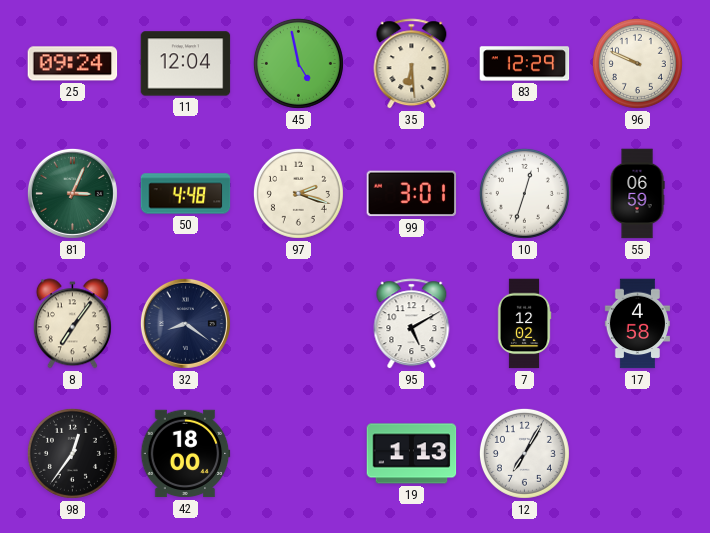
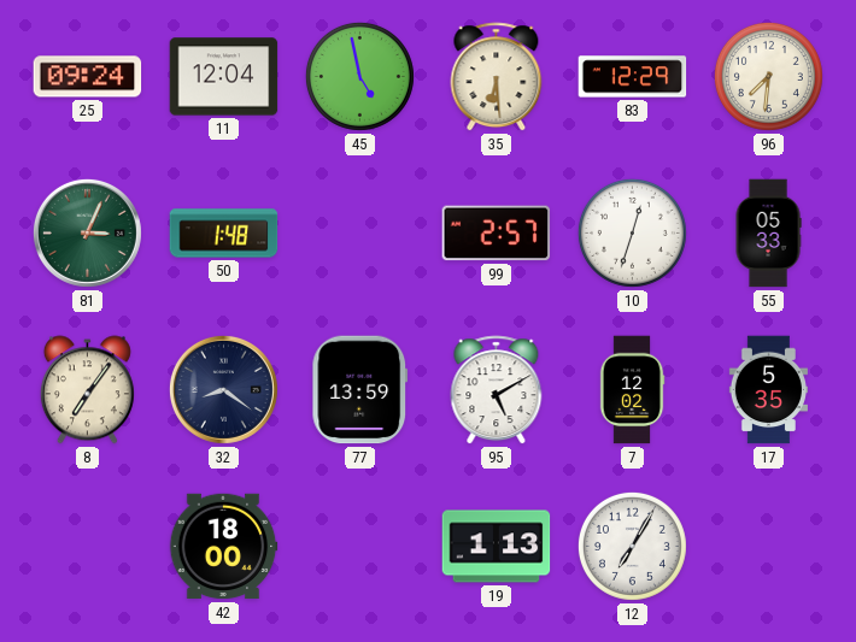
96: 9:49 -> 7:31
50: 4:48 -> 1:48
97: 2:18 -> none
99: 3:01 -> 2:57
55: 06:59 -> 05:33
77: none -> 13:59
17: 4:58 -> 5:35
98: 12:36 -> none
